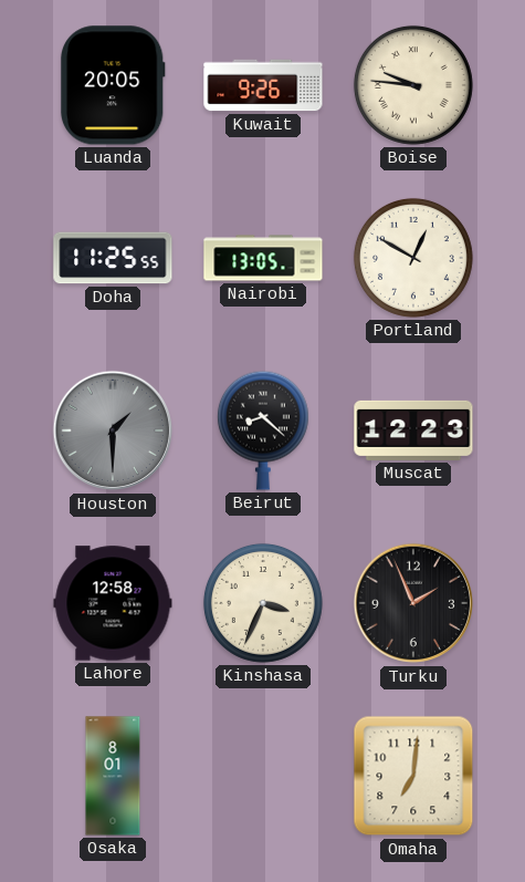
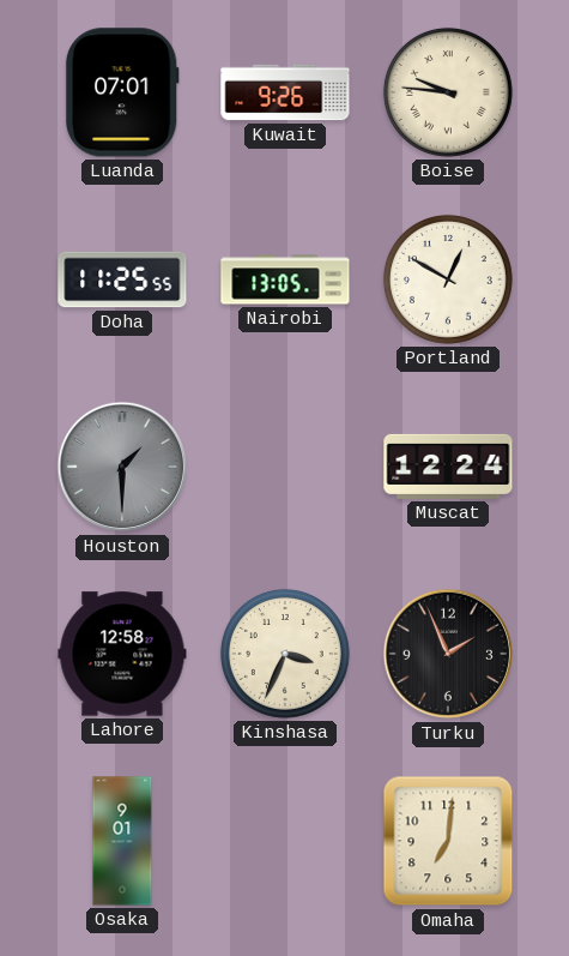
Luanda: 20:05 -> 07:01
Beirut: 8:22 -> none
Muscat: 12:23 -> 12:24
Osaka: 8:01 -> 9:01
